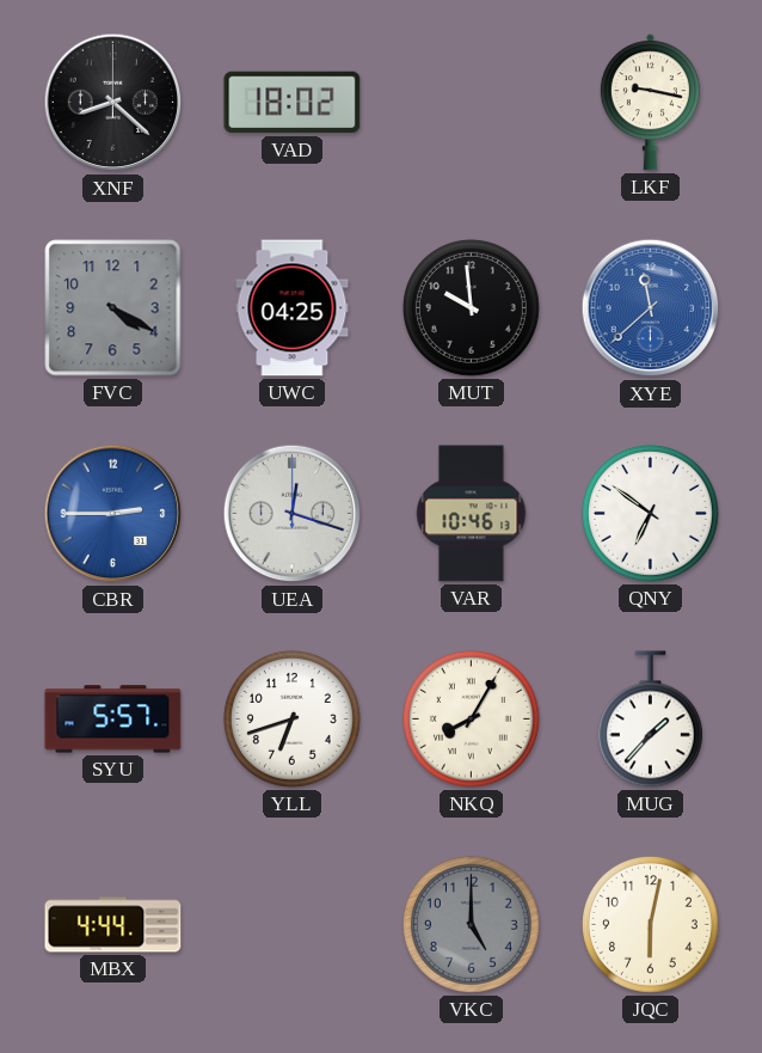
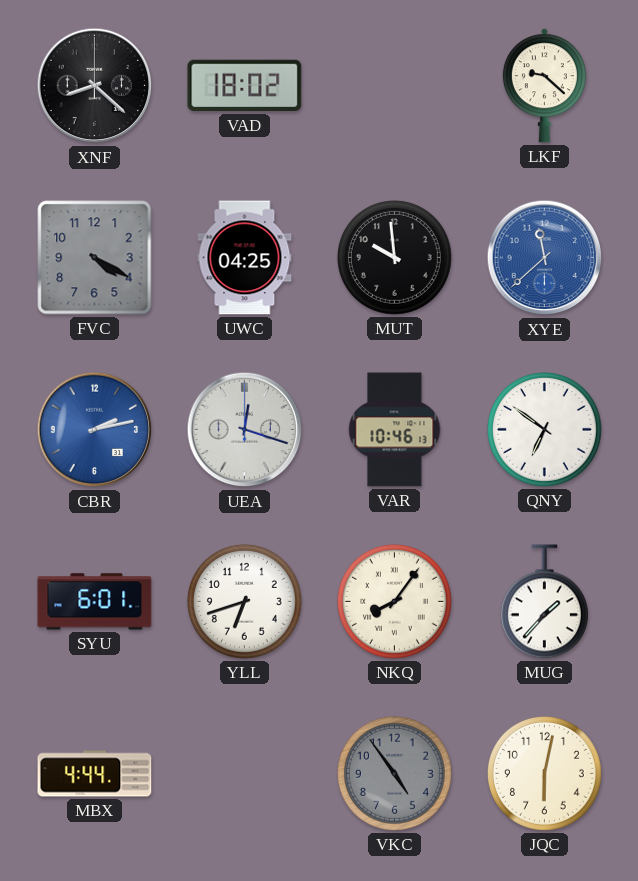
LKF: 9:17 -> 9:22
CBR: 2:45 -> 2:13
SYU: 5:57 -> 6:01
NKQ: 8:05 -> 8:06
VKC: 5:00 -> 4:54
